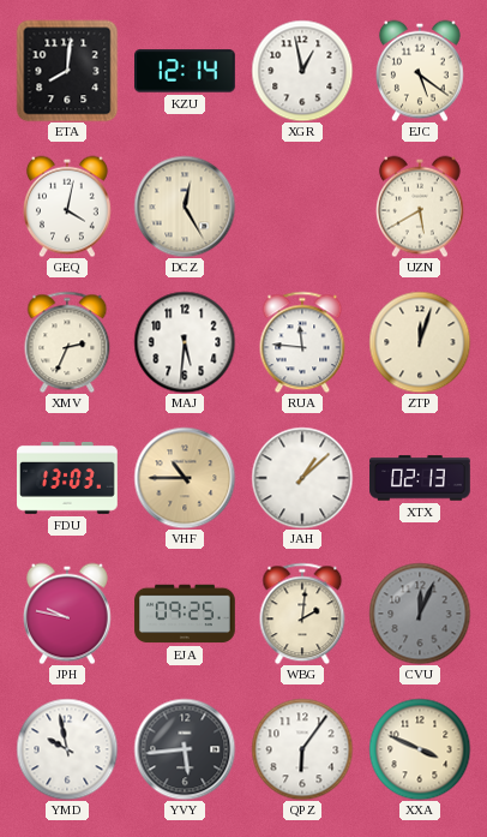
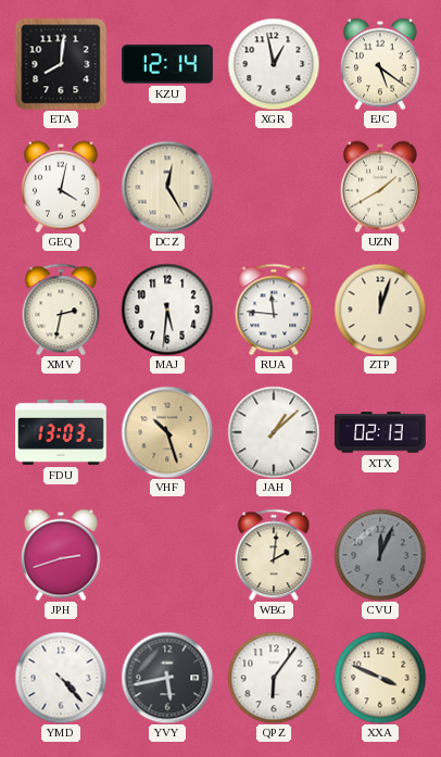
UZN: 5:40 -> 1:40
XMV: 2:34 -> 2:32
VHF: 10:45 -> 10:27
JPH: 9:47 -> 2:42
EJA: 09:25 -> none
YMD: 9:58 -> 4:23
YVY: 5:44 -> 5:43
